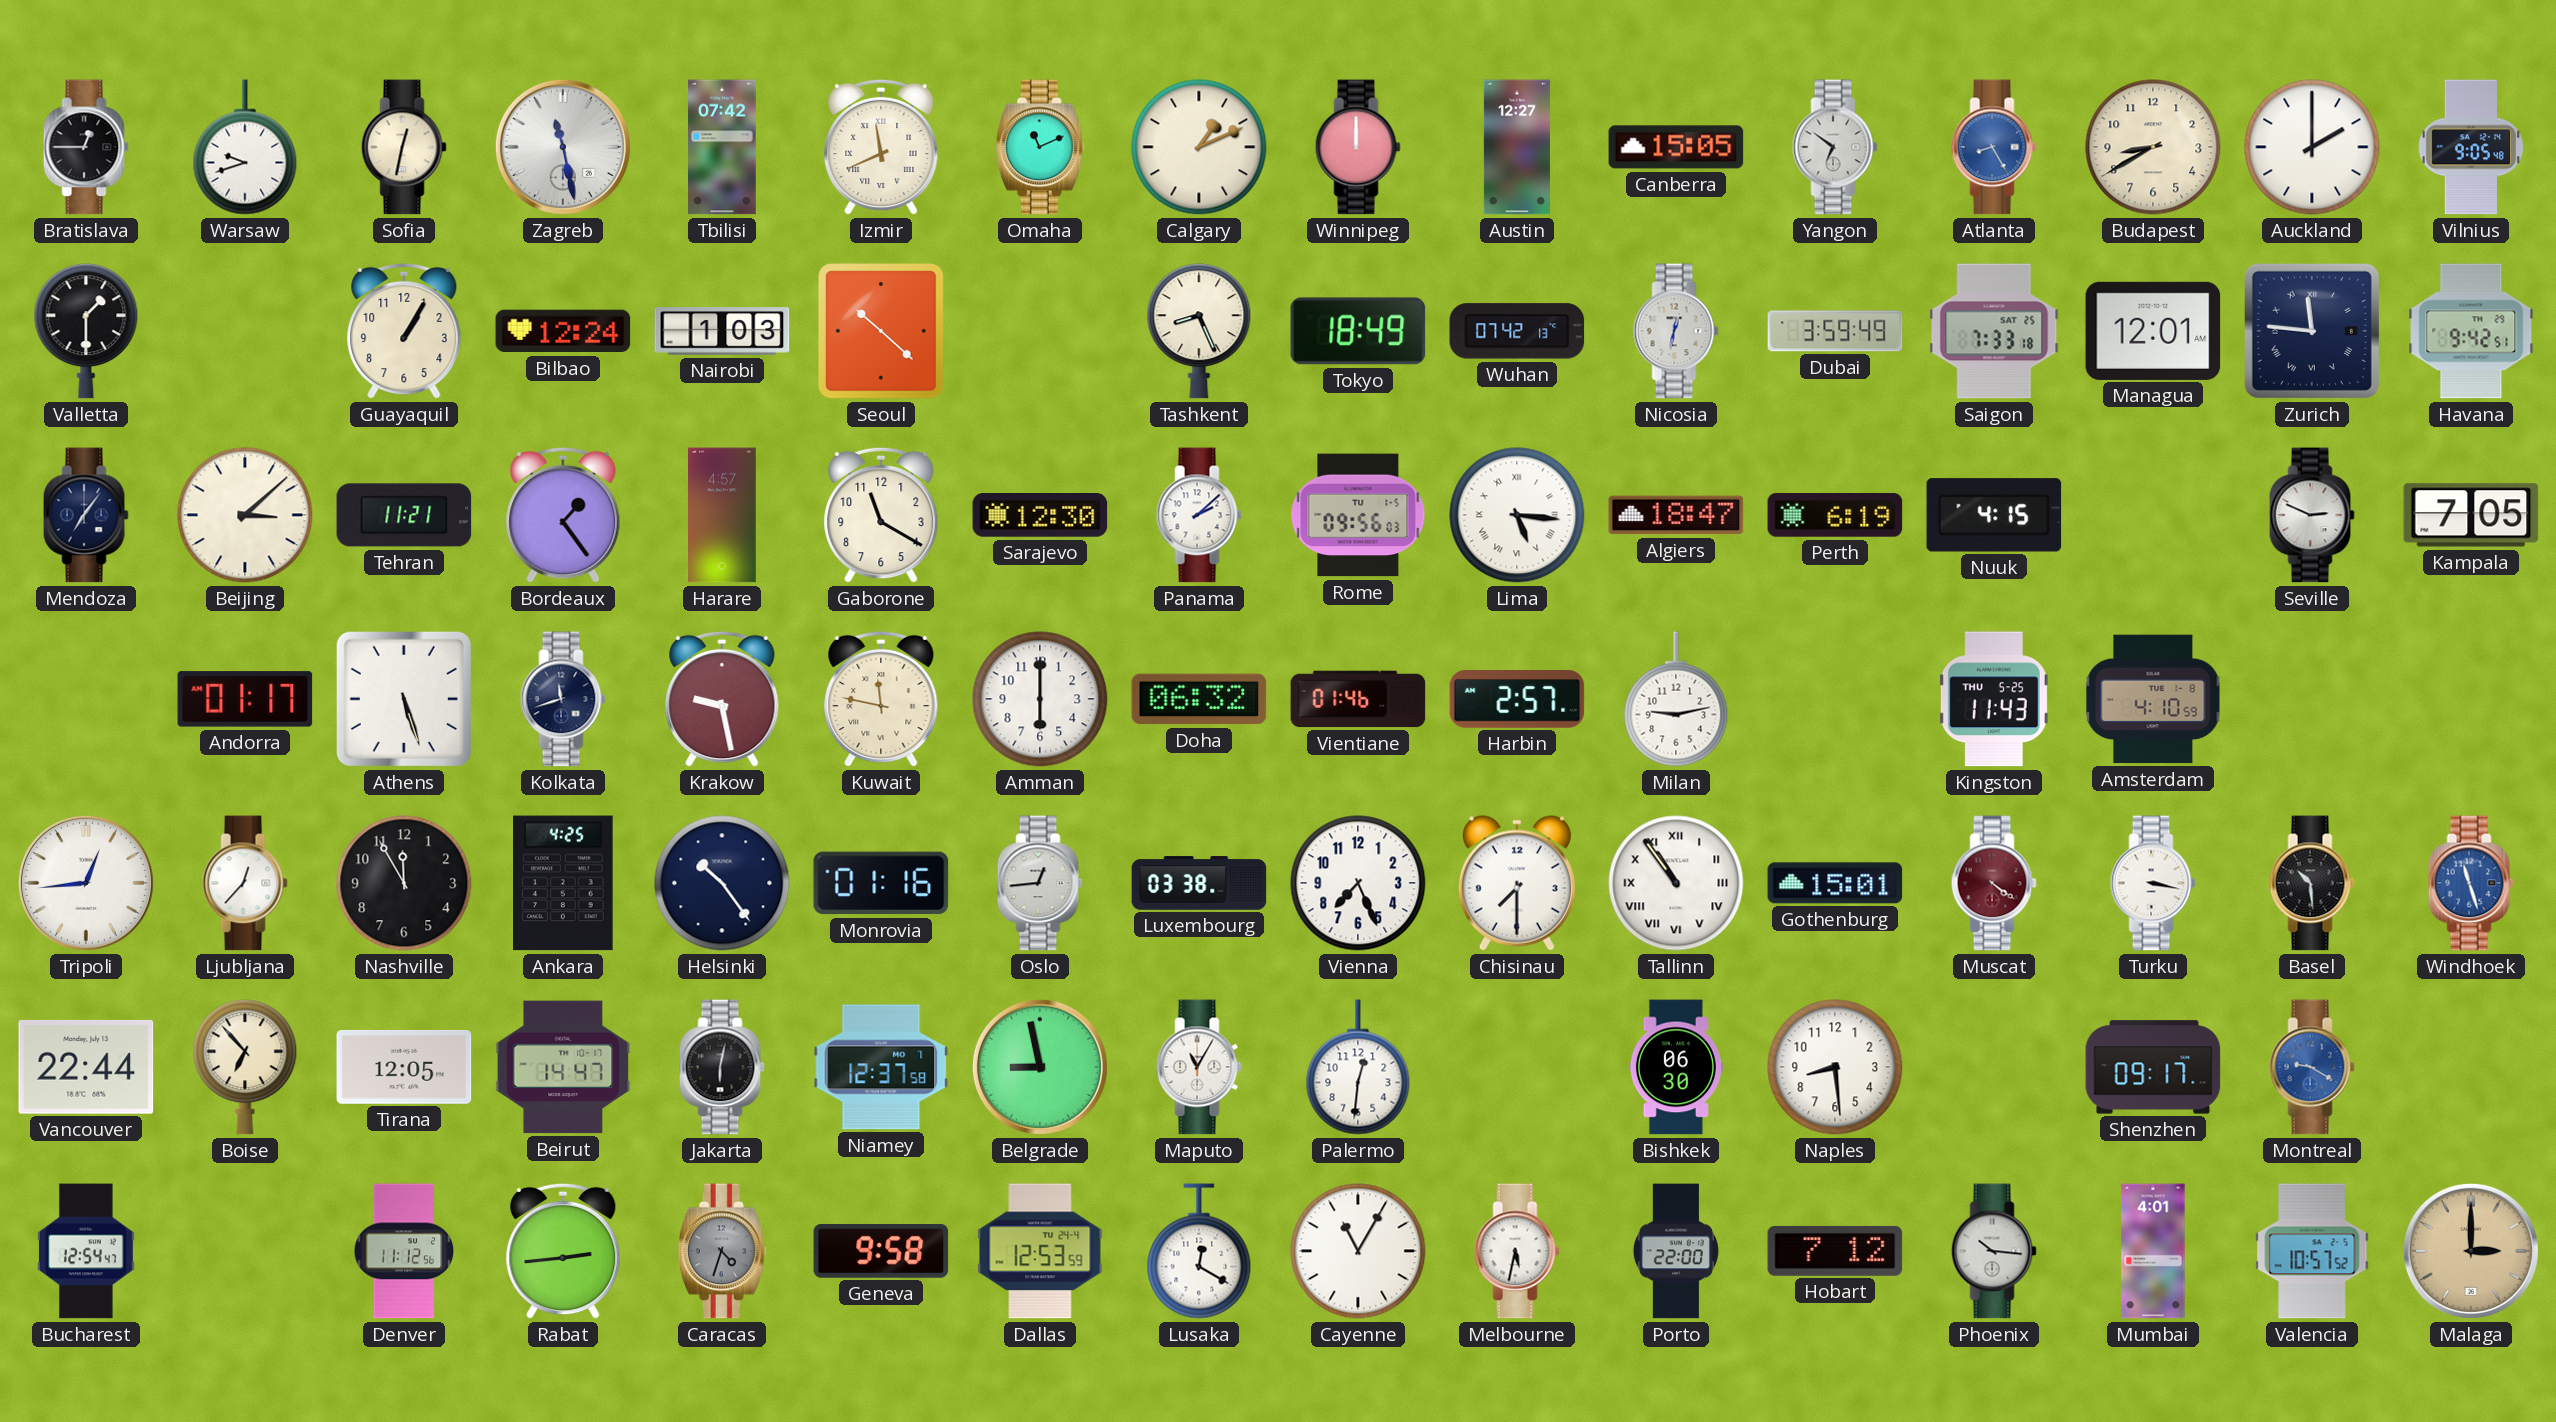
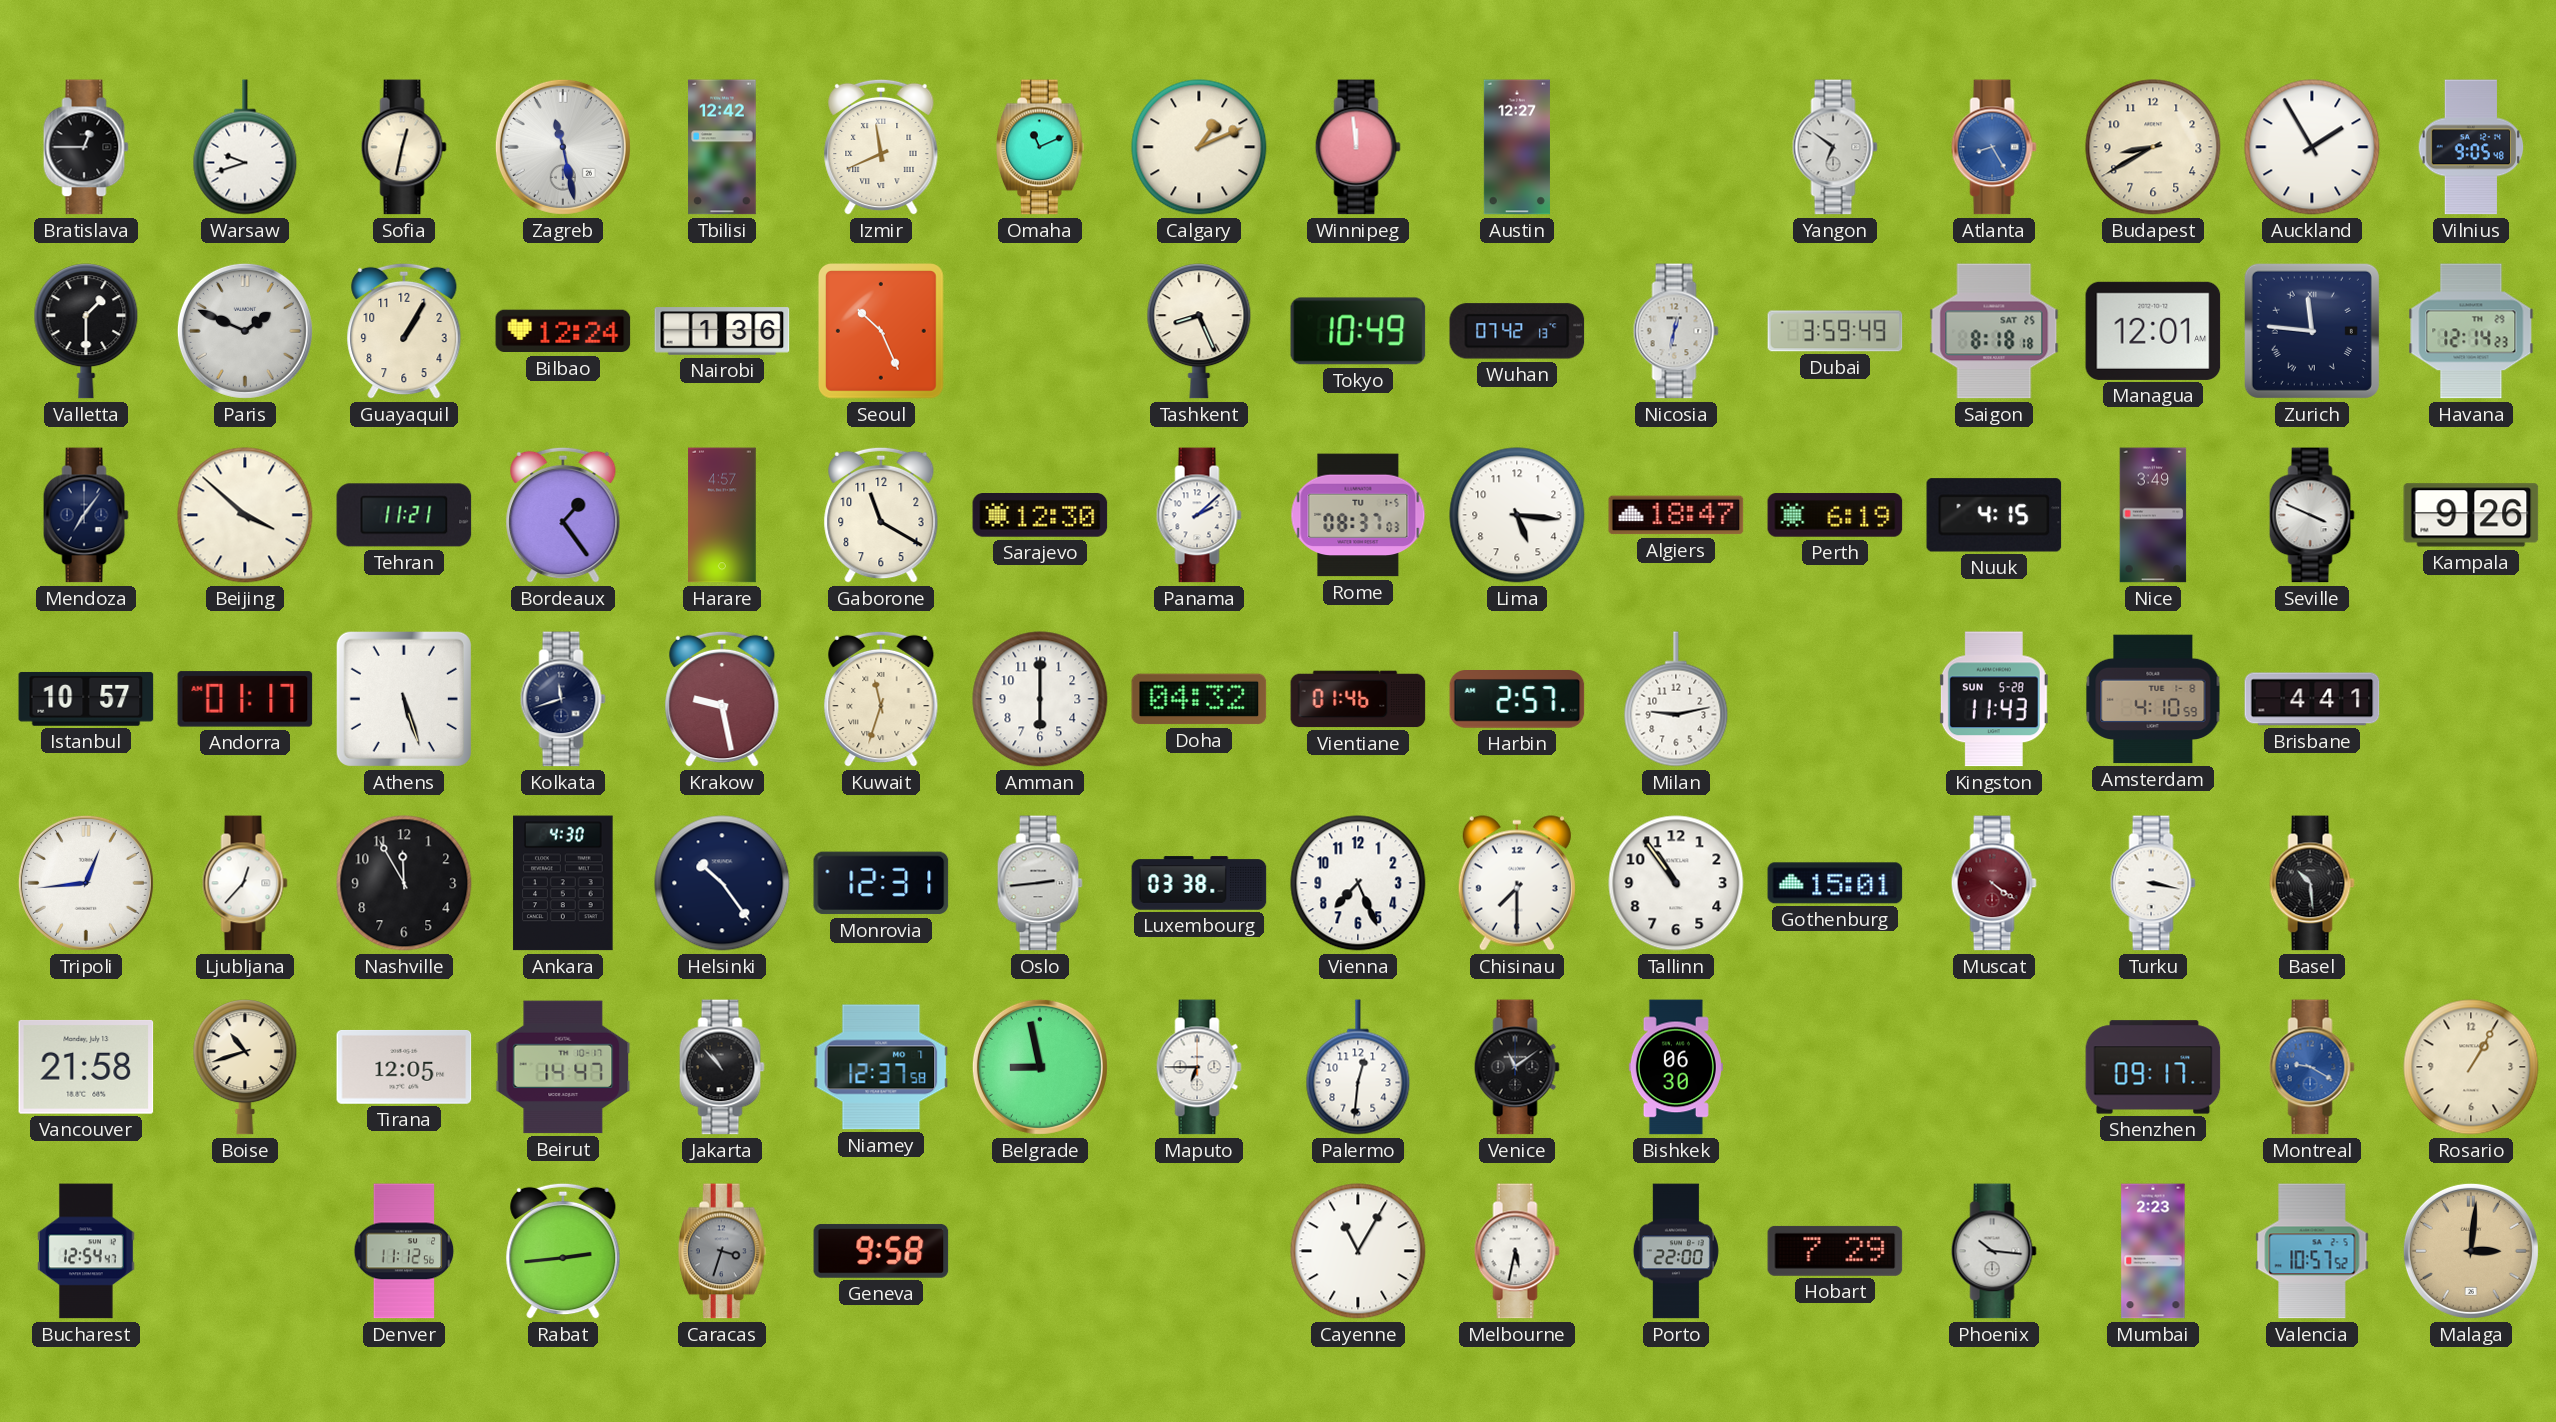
Tbilisi: 07:42 -> 12:42
Winnipeg: 12:00 -> 11:59
Canberra: 15:05 -> none
Auckland: 2:00 -> 1:55
Paris: none -> 1:49
Nairobi: 1:03 -> 1:36
Seoul: 10:22 -> 10:26
Tokyo: 18:49 -> 10:49
Saigon: 7:33 -> 8:18
Havana: 9:42 -> 12:14
Beijing: 3:08 -> 3:52
Rome: 09:56 -> 08:37
Lima numerals: Roman -> Arabic
Nice: none -> 3:49
Seville: 2:49 -> 3:49
Kampala: 7:05 -> 9:26
Istanbul: none -> 10:57
Kuwait: 11:47 -> 11:33
Doha: 06:32 -> 04:32
Kingston date: THU 5-25 -> SUN 5-28
Brisbane: none -> 4:41
Ankara: 4:25 -> 4:30
Monrovia: 01:16 -> 12:31
Oslo: 12:44 -> 2:44
Tallinn numerals: Roman -> Arabic
Windhoek: 11:27 -> none
Vancouver: 22:44 -> 21:58
Boise: 6:53 -> 10:42
Jakarta: 6:02 -> 10:53
Maputo: 11:05 -> 6:45
Venice: none -> 11:09
Naples: 8:29 -> none
Rosario: none -> 1:05
Caracas: 4:33 -> 3:33
Dallas: 12:53 -> none
Lusaka: 12:20 -> none
Hobart: 7:12 -> 7:29
Mumbai: 4:01 -> 2:23
Malaga: 3:00 -> 3:01
